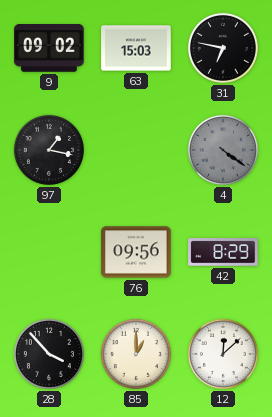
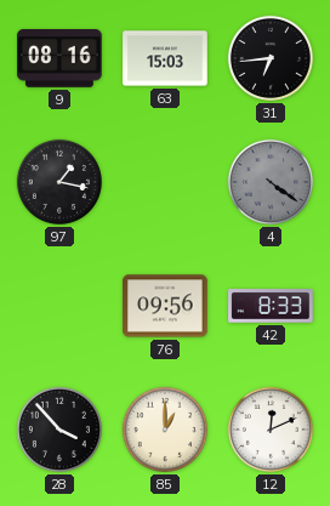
9: 09:02 -> 08:16
31: 6:47 -> 6:44
42: 8:29 -> 8:33
12: 12:08 -> 12:11
